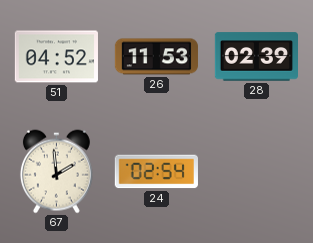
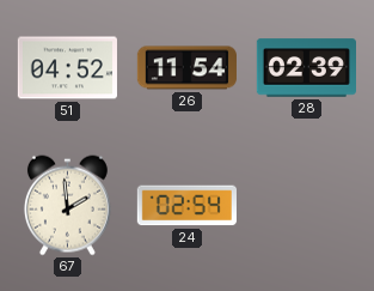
26: 11:53 -> 11:54
